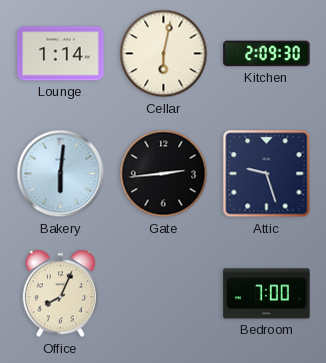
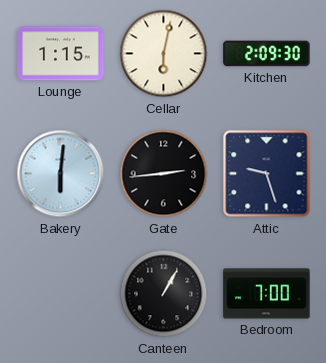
Lounge: 1:14 -> 1:15
Office: 8:04 -> none
Canteen: none -> 1:05
